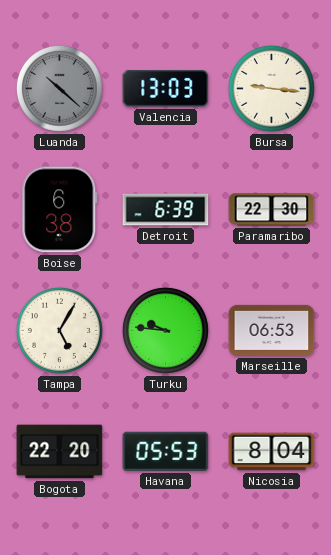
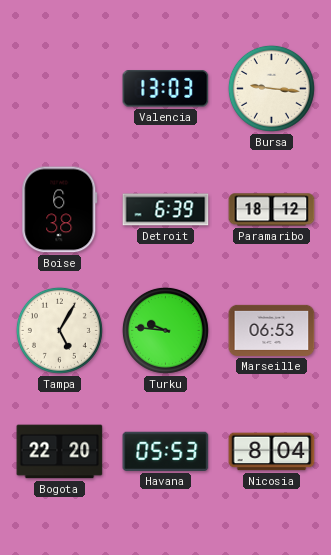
Luanda: 10:22 -> none
Paramaribo: 22:30 -> 18:12
